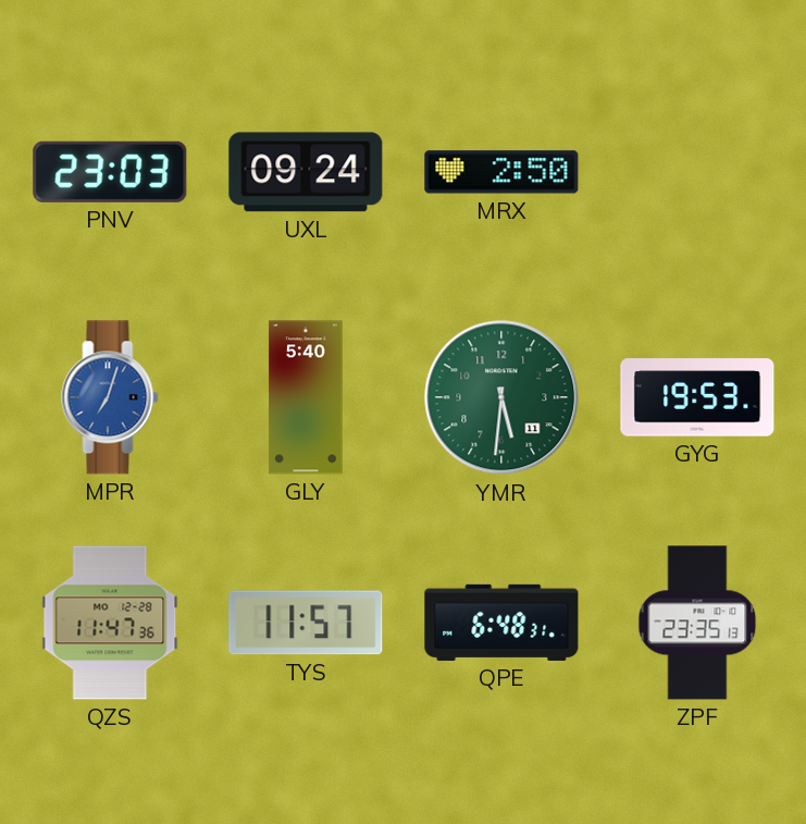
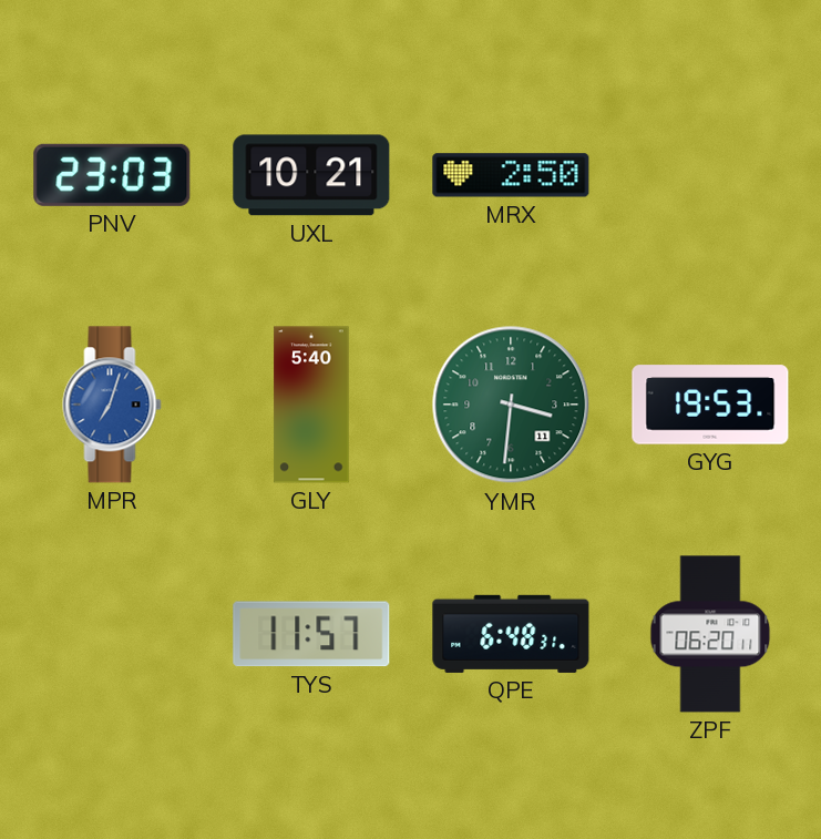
UXL: 09:24 -> 10:21
YMR: 5:31 -> 3:31
QZS: 11:47 -> none
ZPF: 23:35 -> 06:20
